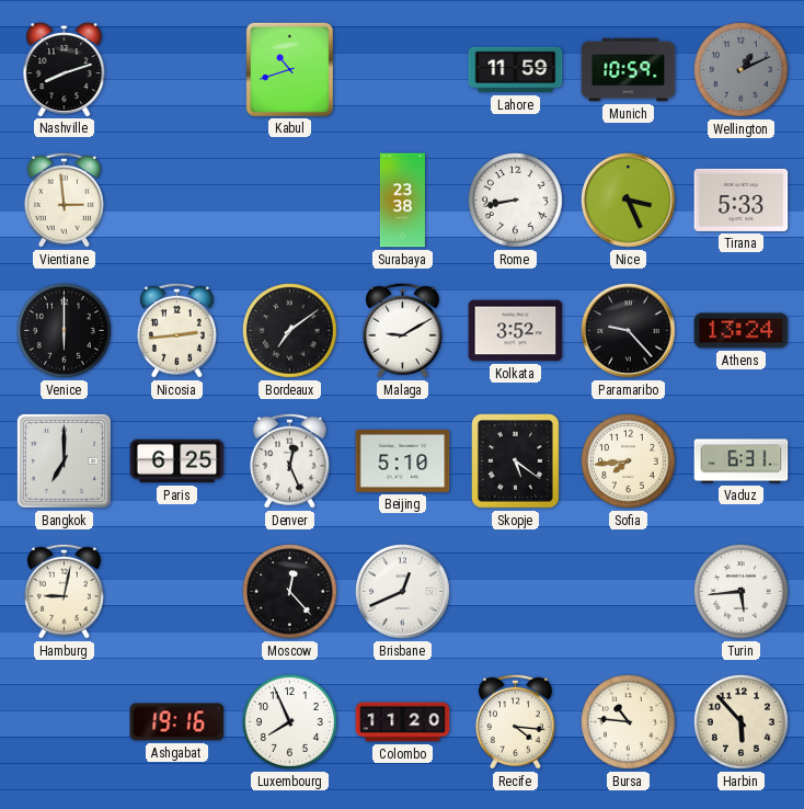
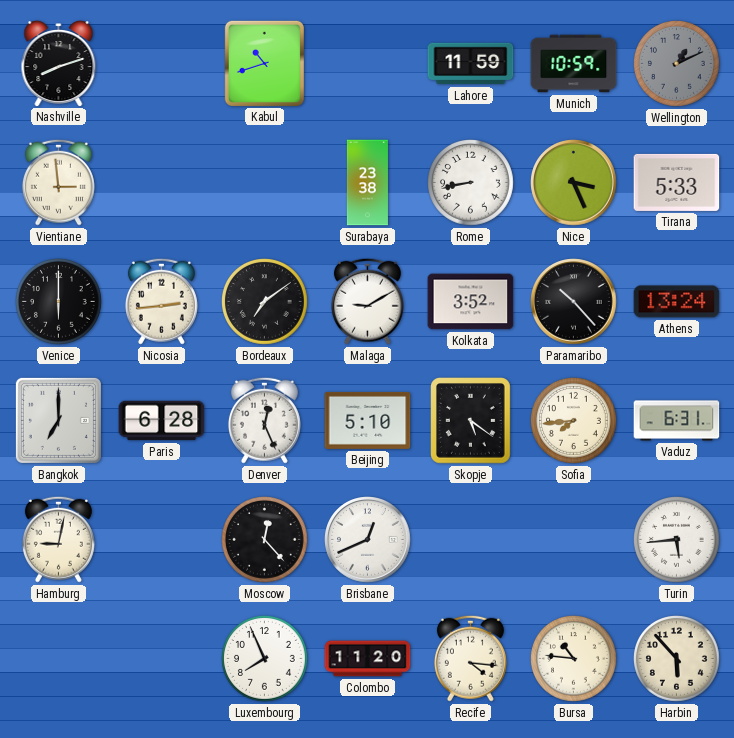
Paramaribo: 9:23 -> 10:23
Paris: 6:25 -> 6:28
Ashgabat: 19:16 -> none
